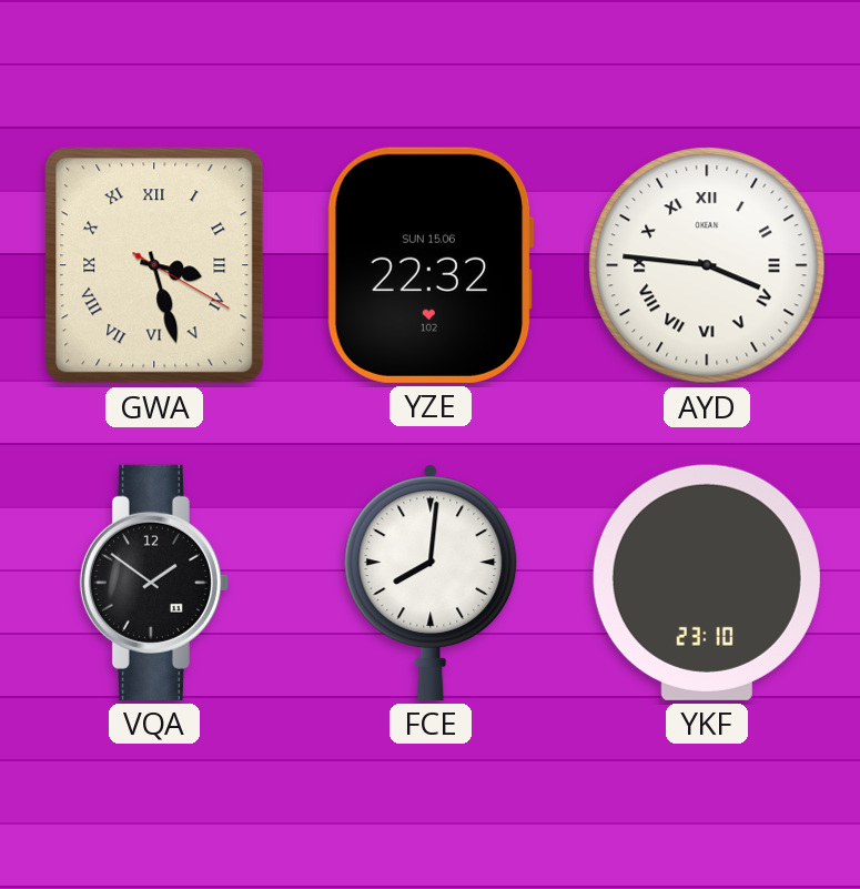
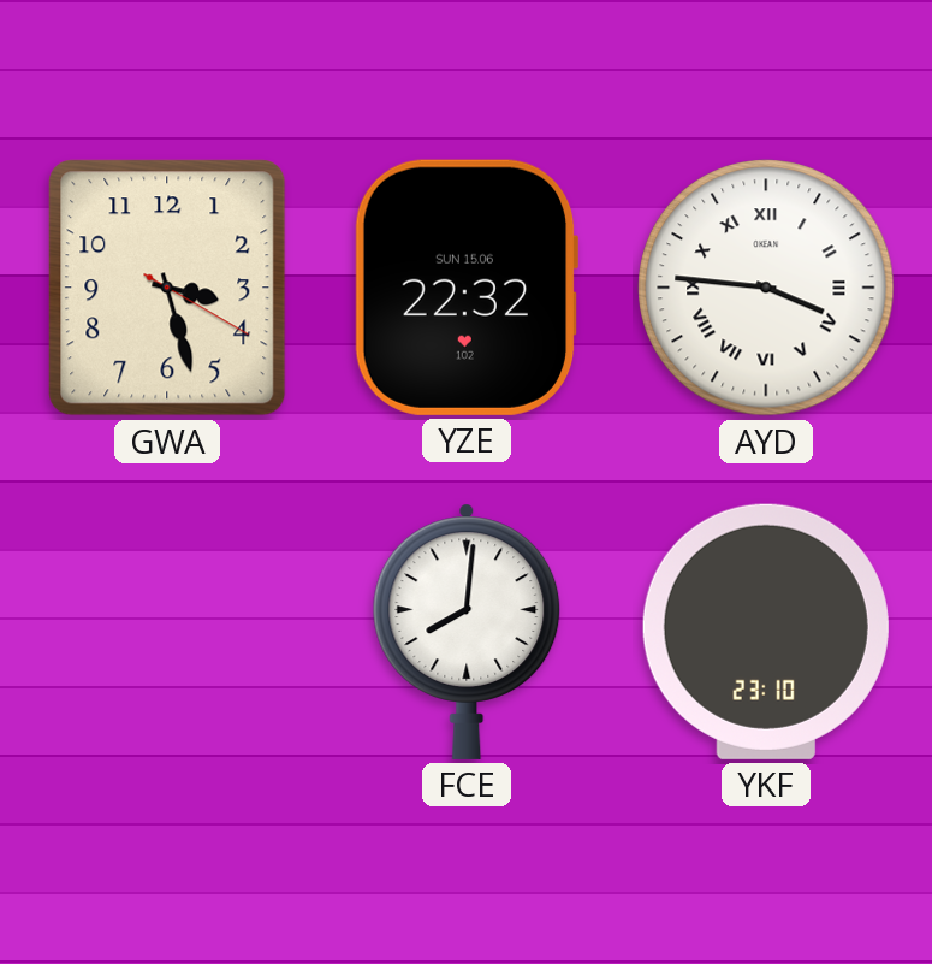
GWA numerals: Roman -> Arabic
VQA: 1:51 -> none
